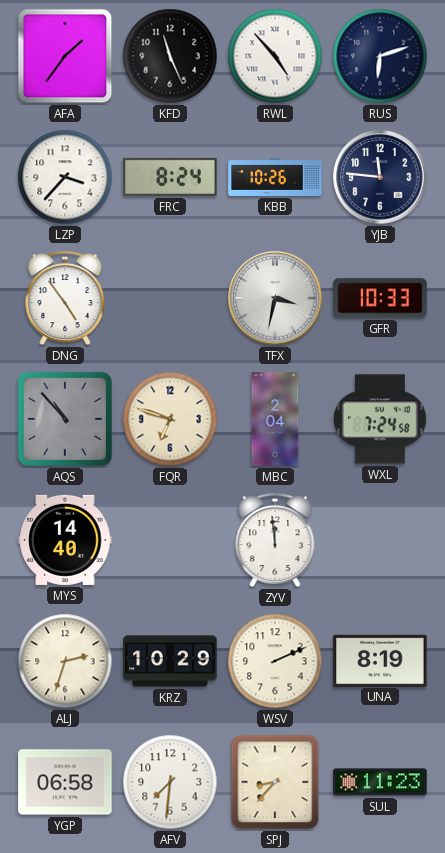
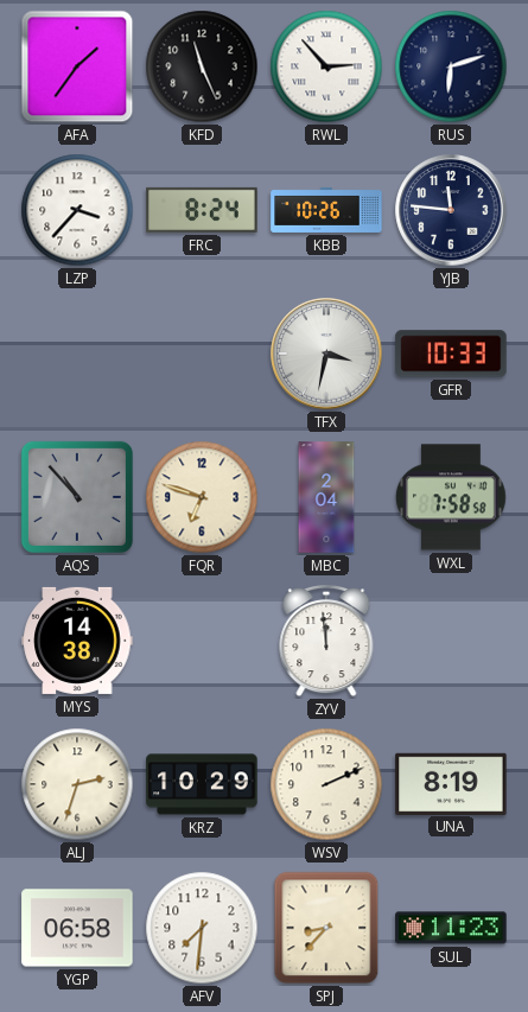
RWL: 4:53 -> 2:53
DNG: 4:54 -> none
WXL: 7:24 -> 7:58
MYS: 14:40 -> 14:38
